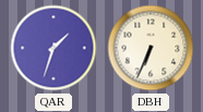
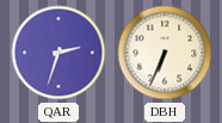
QAR: 1:33 -> 2:33
